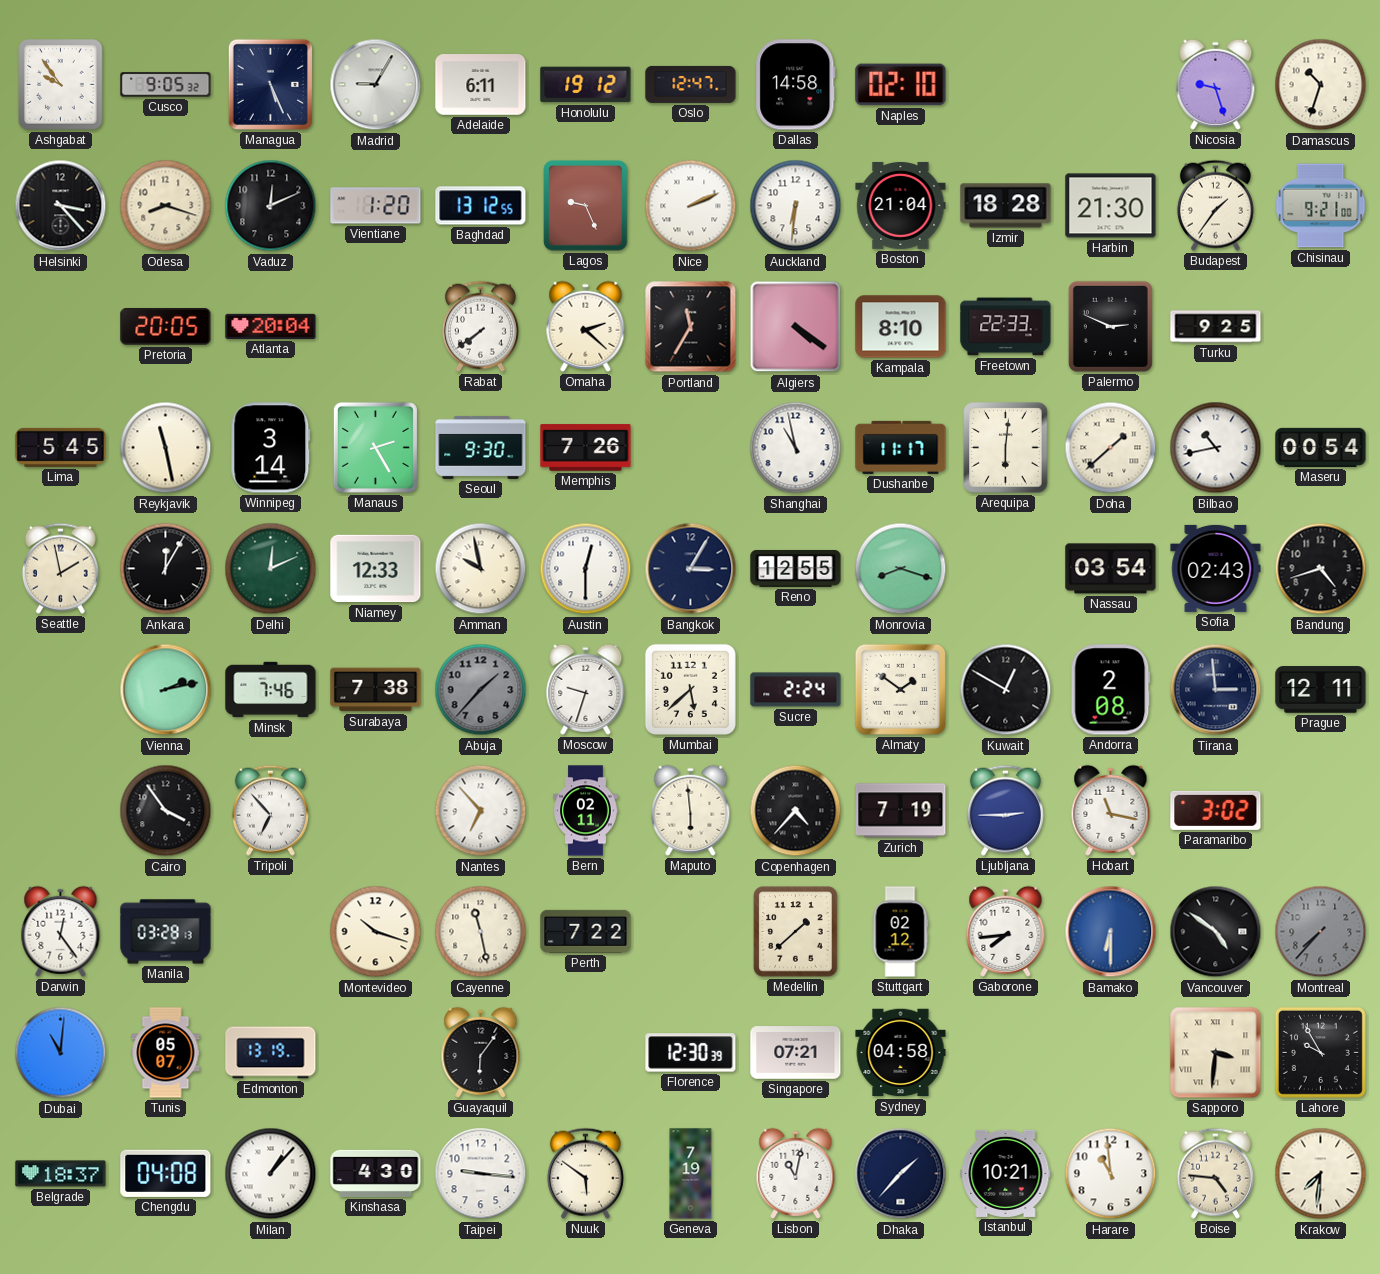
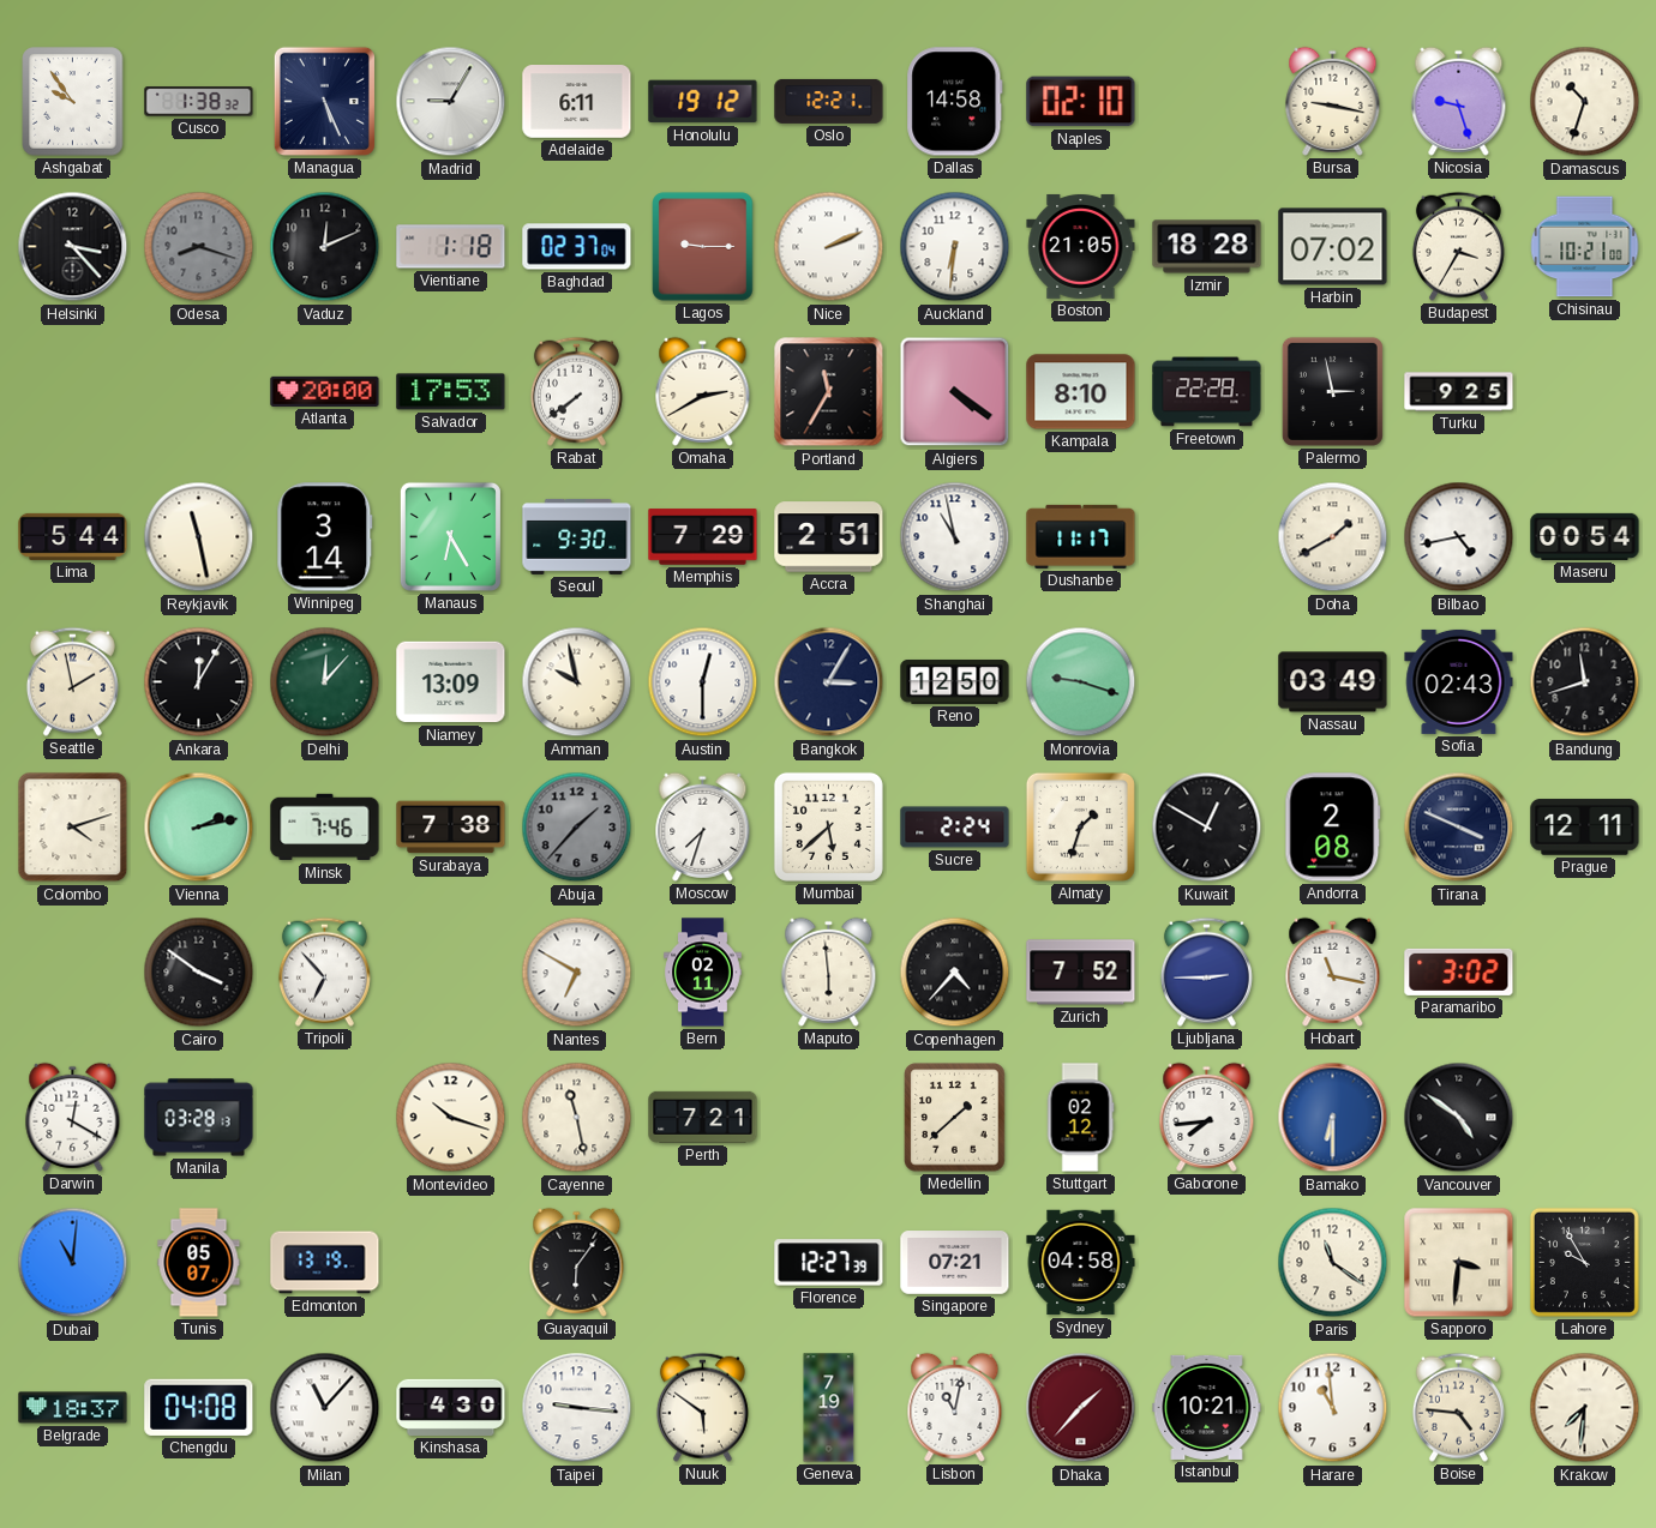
Cusco: 9:05 -> 1:38
Oslo: 12:47 -> 12:21
Bursa: none -> 9:17
Odesa dial: cream -> grey
Vientiane: 1:20 -> 1:18
Baghdad: 13:12 -> 02:37
Lagos: 9:26 -> 9:15
Boston: 21:04 -> 21:05
Harbin: 21:30 -> 07:02
Budapest: 1:36 -> 3:35
Chisinau: 9:21 -> 10:21
Pretoria: 20:05 -> none
Atlanta: 20:04 -> 20:00
Salvador: none -> 17:53
Omaha: 2:22 -> 2:40
Freetown: 22:33 -> 22:28
Palermo: 2:49 -> 2:58
Lima: 5:45 -> 5:44
Manaus: 2:25 -> 6:25
Memphis: 7:26 -> 7:29
Accra: none -> 2:51
Arequipa: 6:01 -> none
Doha: 1:38 -> 1:40
Bilbao: 10:43 -> 4:43
Delhi: 12:11 -> 12:07
Niamey: 12:33 -> 13:09
Reno: 12:55 -> 12:50
Monrovia: 8:18 -> 9:18
Nassau: 03:54 -> 03:49
Bandung: 4:42 -> 11:42
Colombo: none -> 4:12
Moscow: 9:33 -> 7:33
Almaty: 1:51 -> 1:33
Tirana: 2:59 -> 3:49
Cairo: 3:54 -> 3:51
Nantes: 6:53 -> 6:50
Zurich: 7:19 -> 7:52
Darwin: 12:24 -> 12:20
Perth: 7:22 -> 7:21
Montreal: 7:37 -> none
Florence: 12:30 -> 12:27
Paris: none -> 11:21
Milan: 1:07 -> 11:07
Dhaka dial: navy -> burgundy
